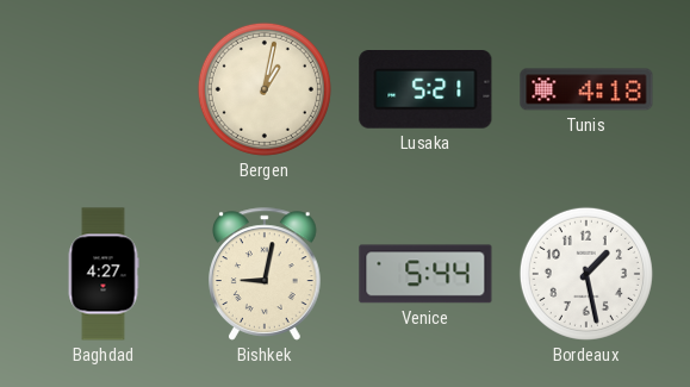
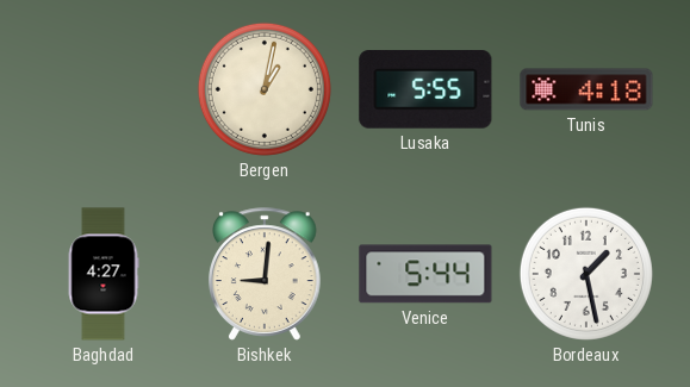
Lusaka: 5:21 -> 5:55
Bishkek: 9:02 -> 9:01
